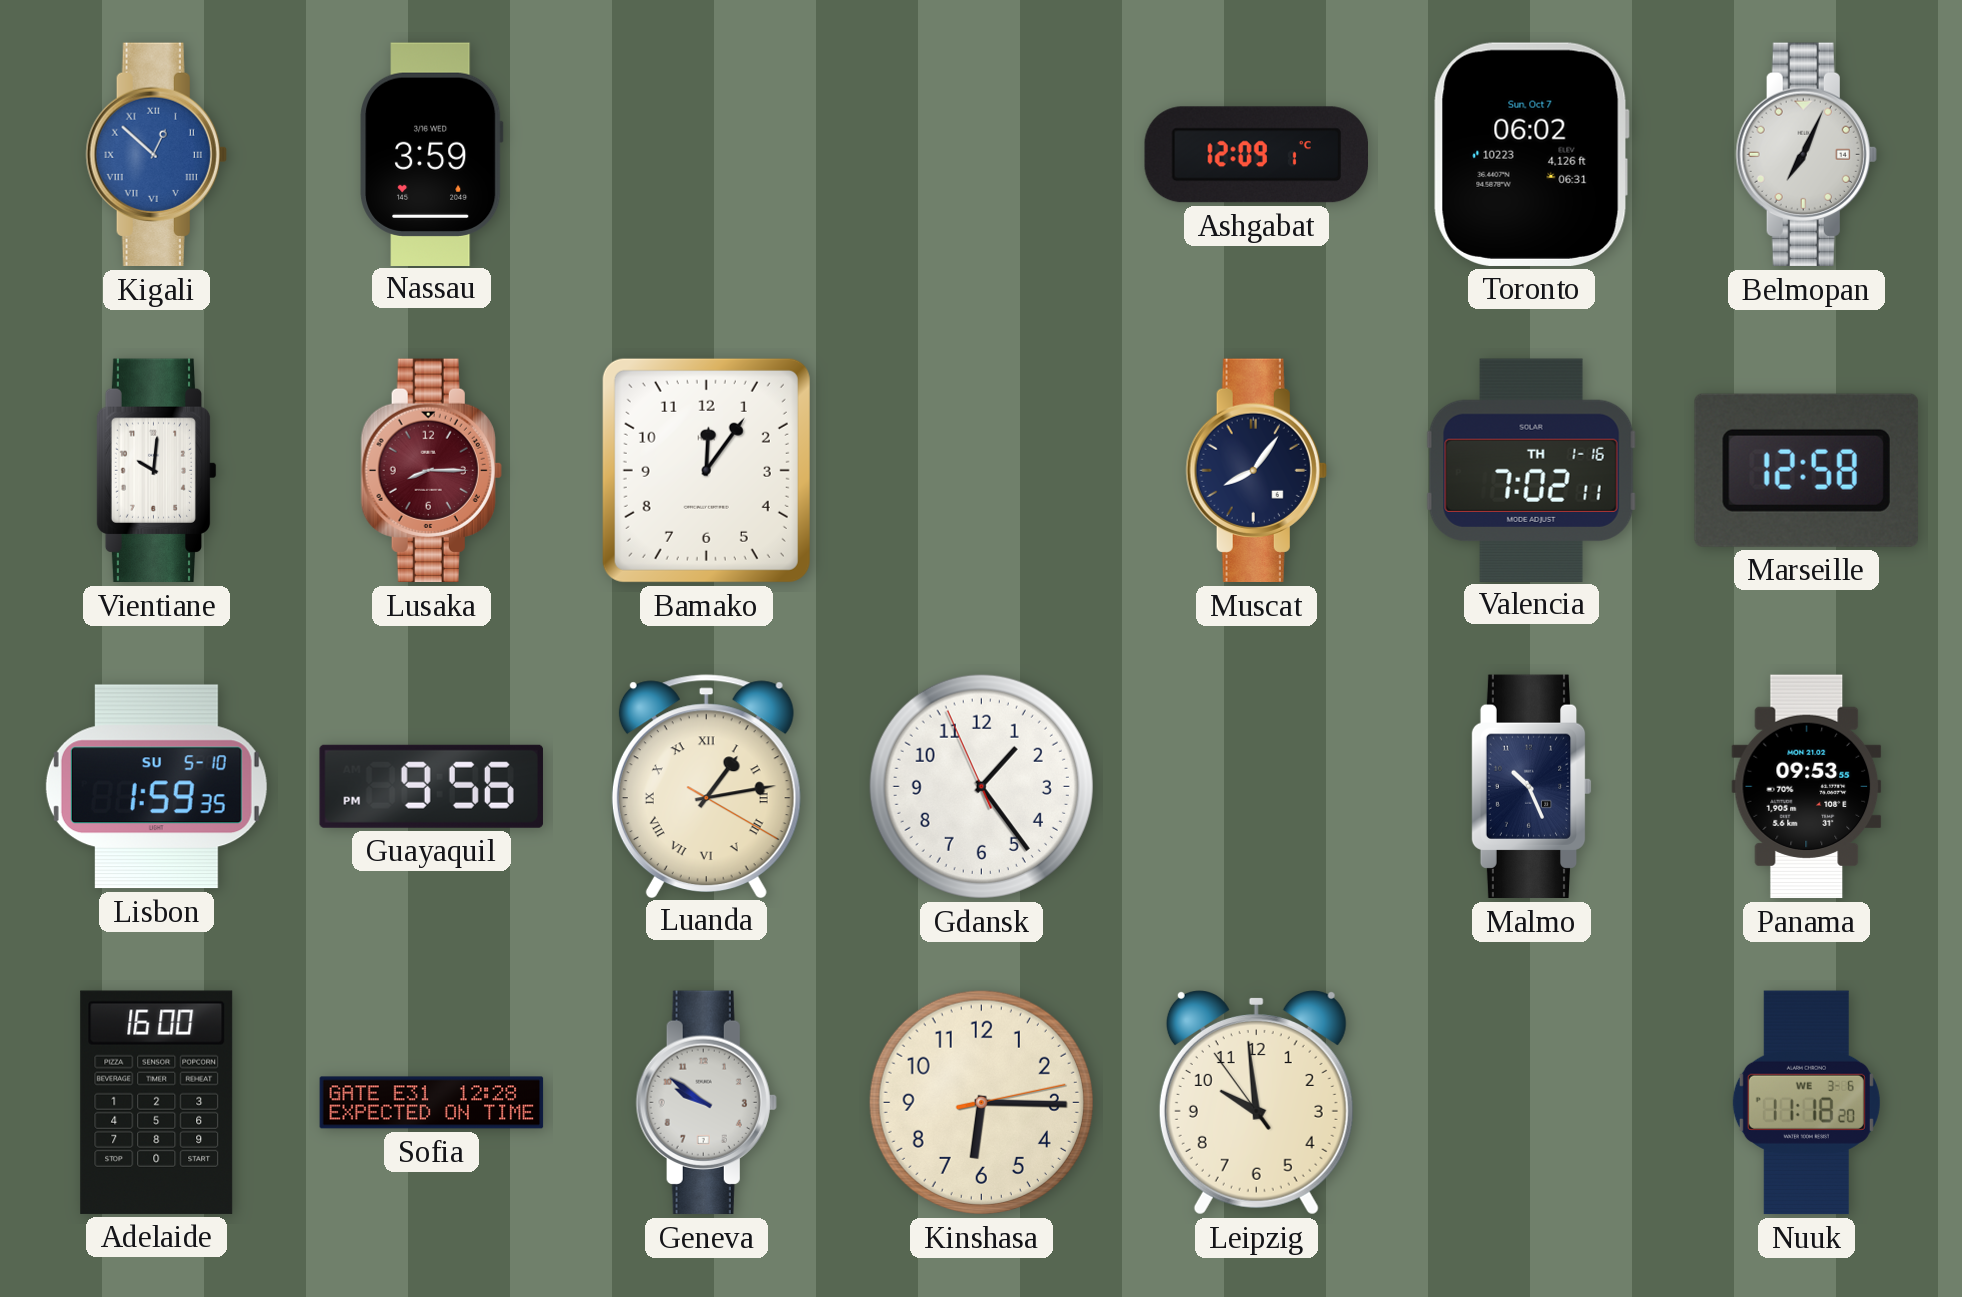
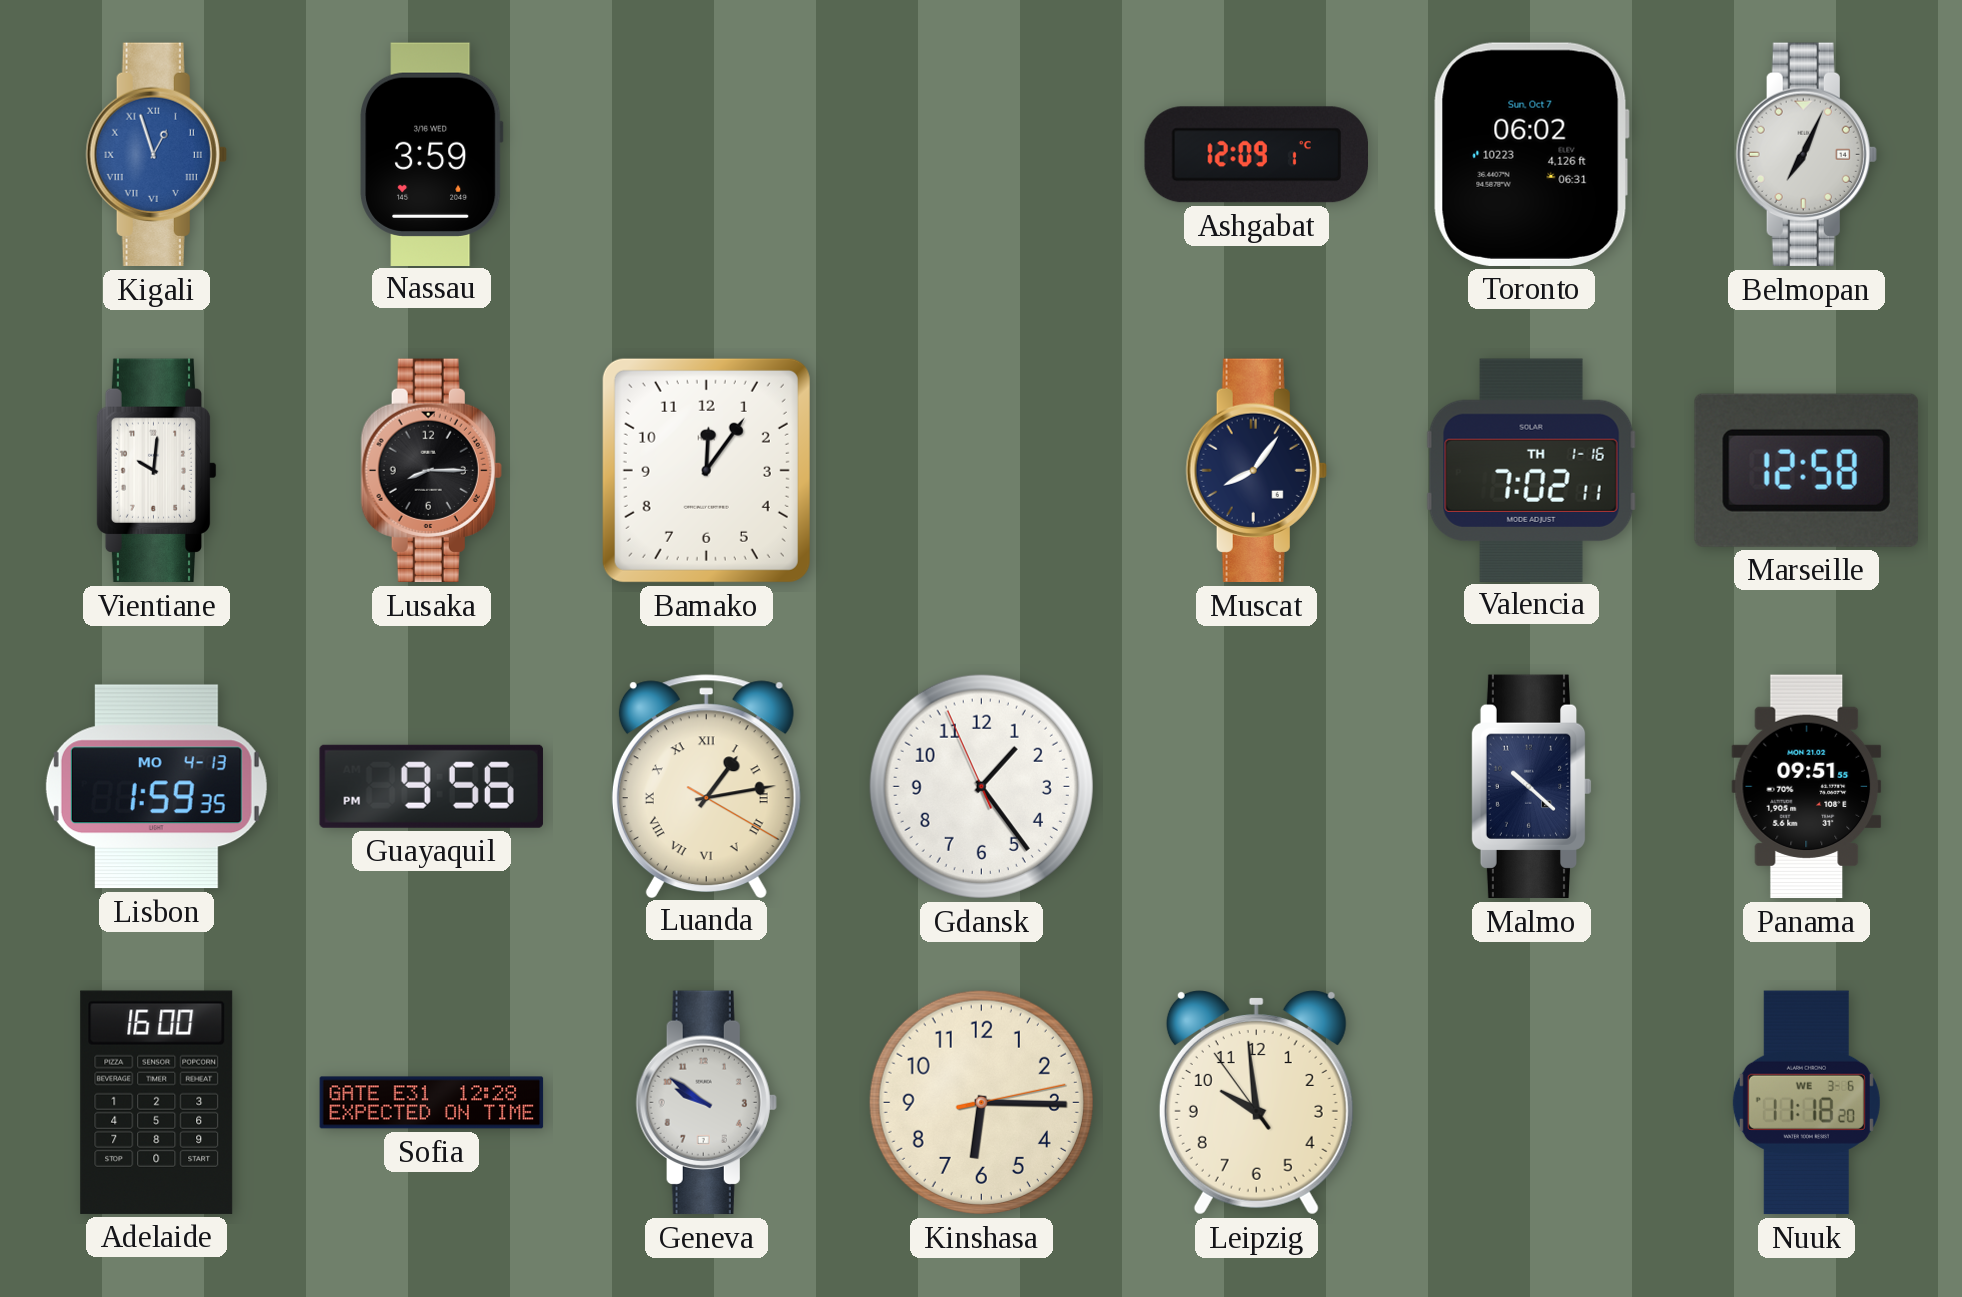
Kigali: 12:52 -> 12:57
Lusaka dial: burgundy -> black
Lisbon date: SU 5-10 -> MO 4-13
Malmo: 10:26 -> 10:22
Panama: 09:53 -> 09:51
